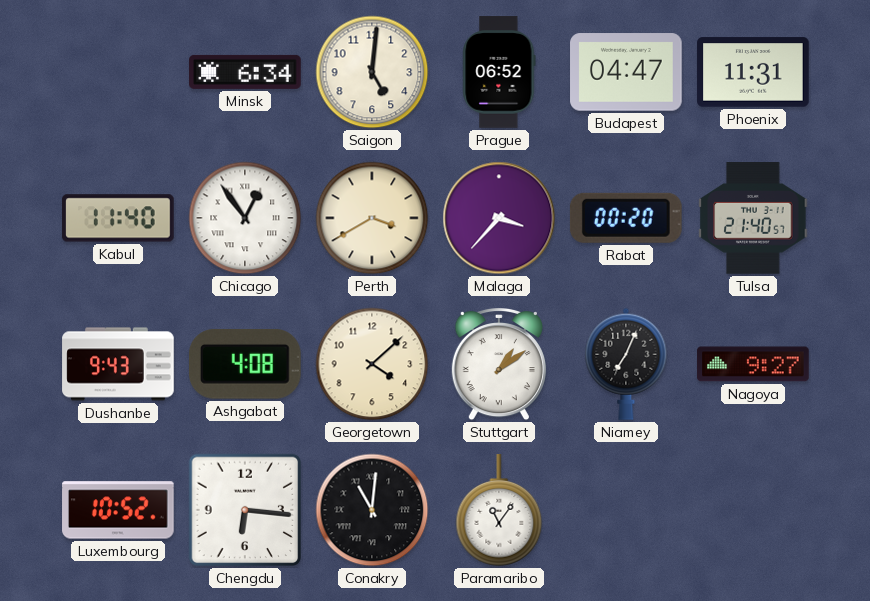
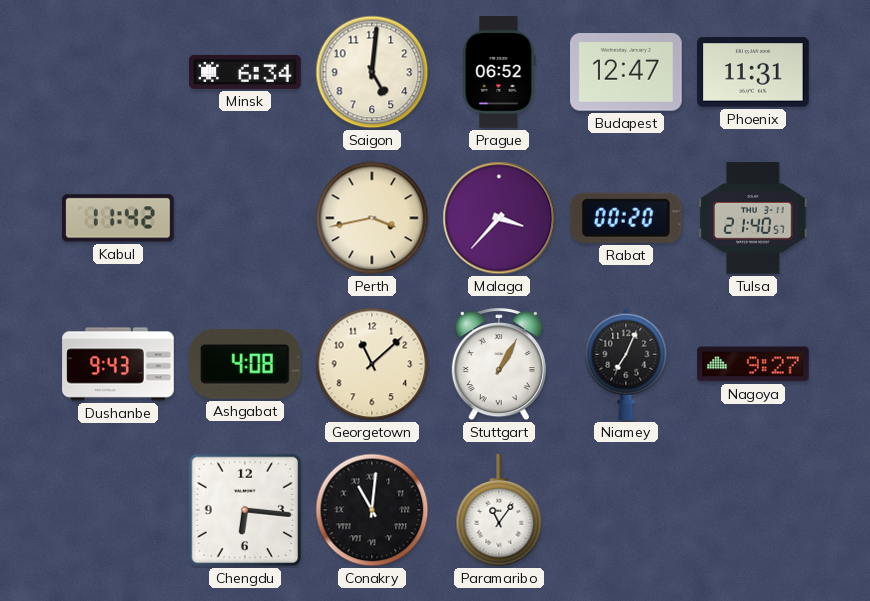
Budapest: 04:47 -> 12:47
Kabul: 11:40 -> 11:42
Chicago: 12:54 -> none
Perth: 3:40 -> 3:43
Georgetown: 4:08 -> 11:08
Stuttgart: 1:09 -> 1:05
Luxembourg: 10:52 -> none
